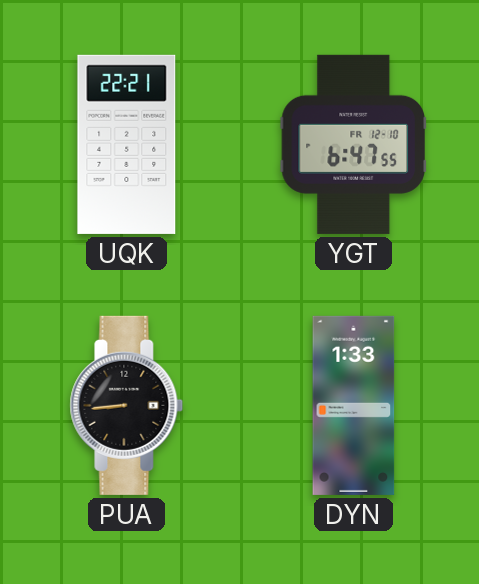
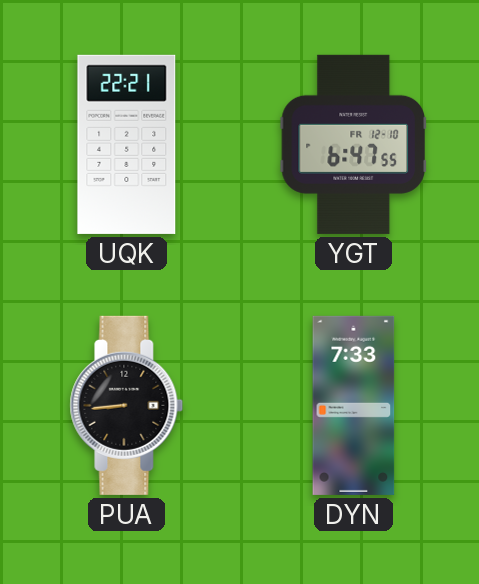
DYN: 1:33 -> 7:33
